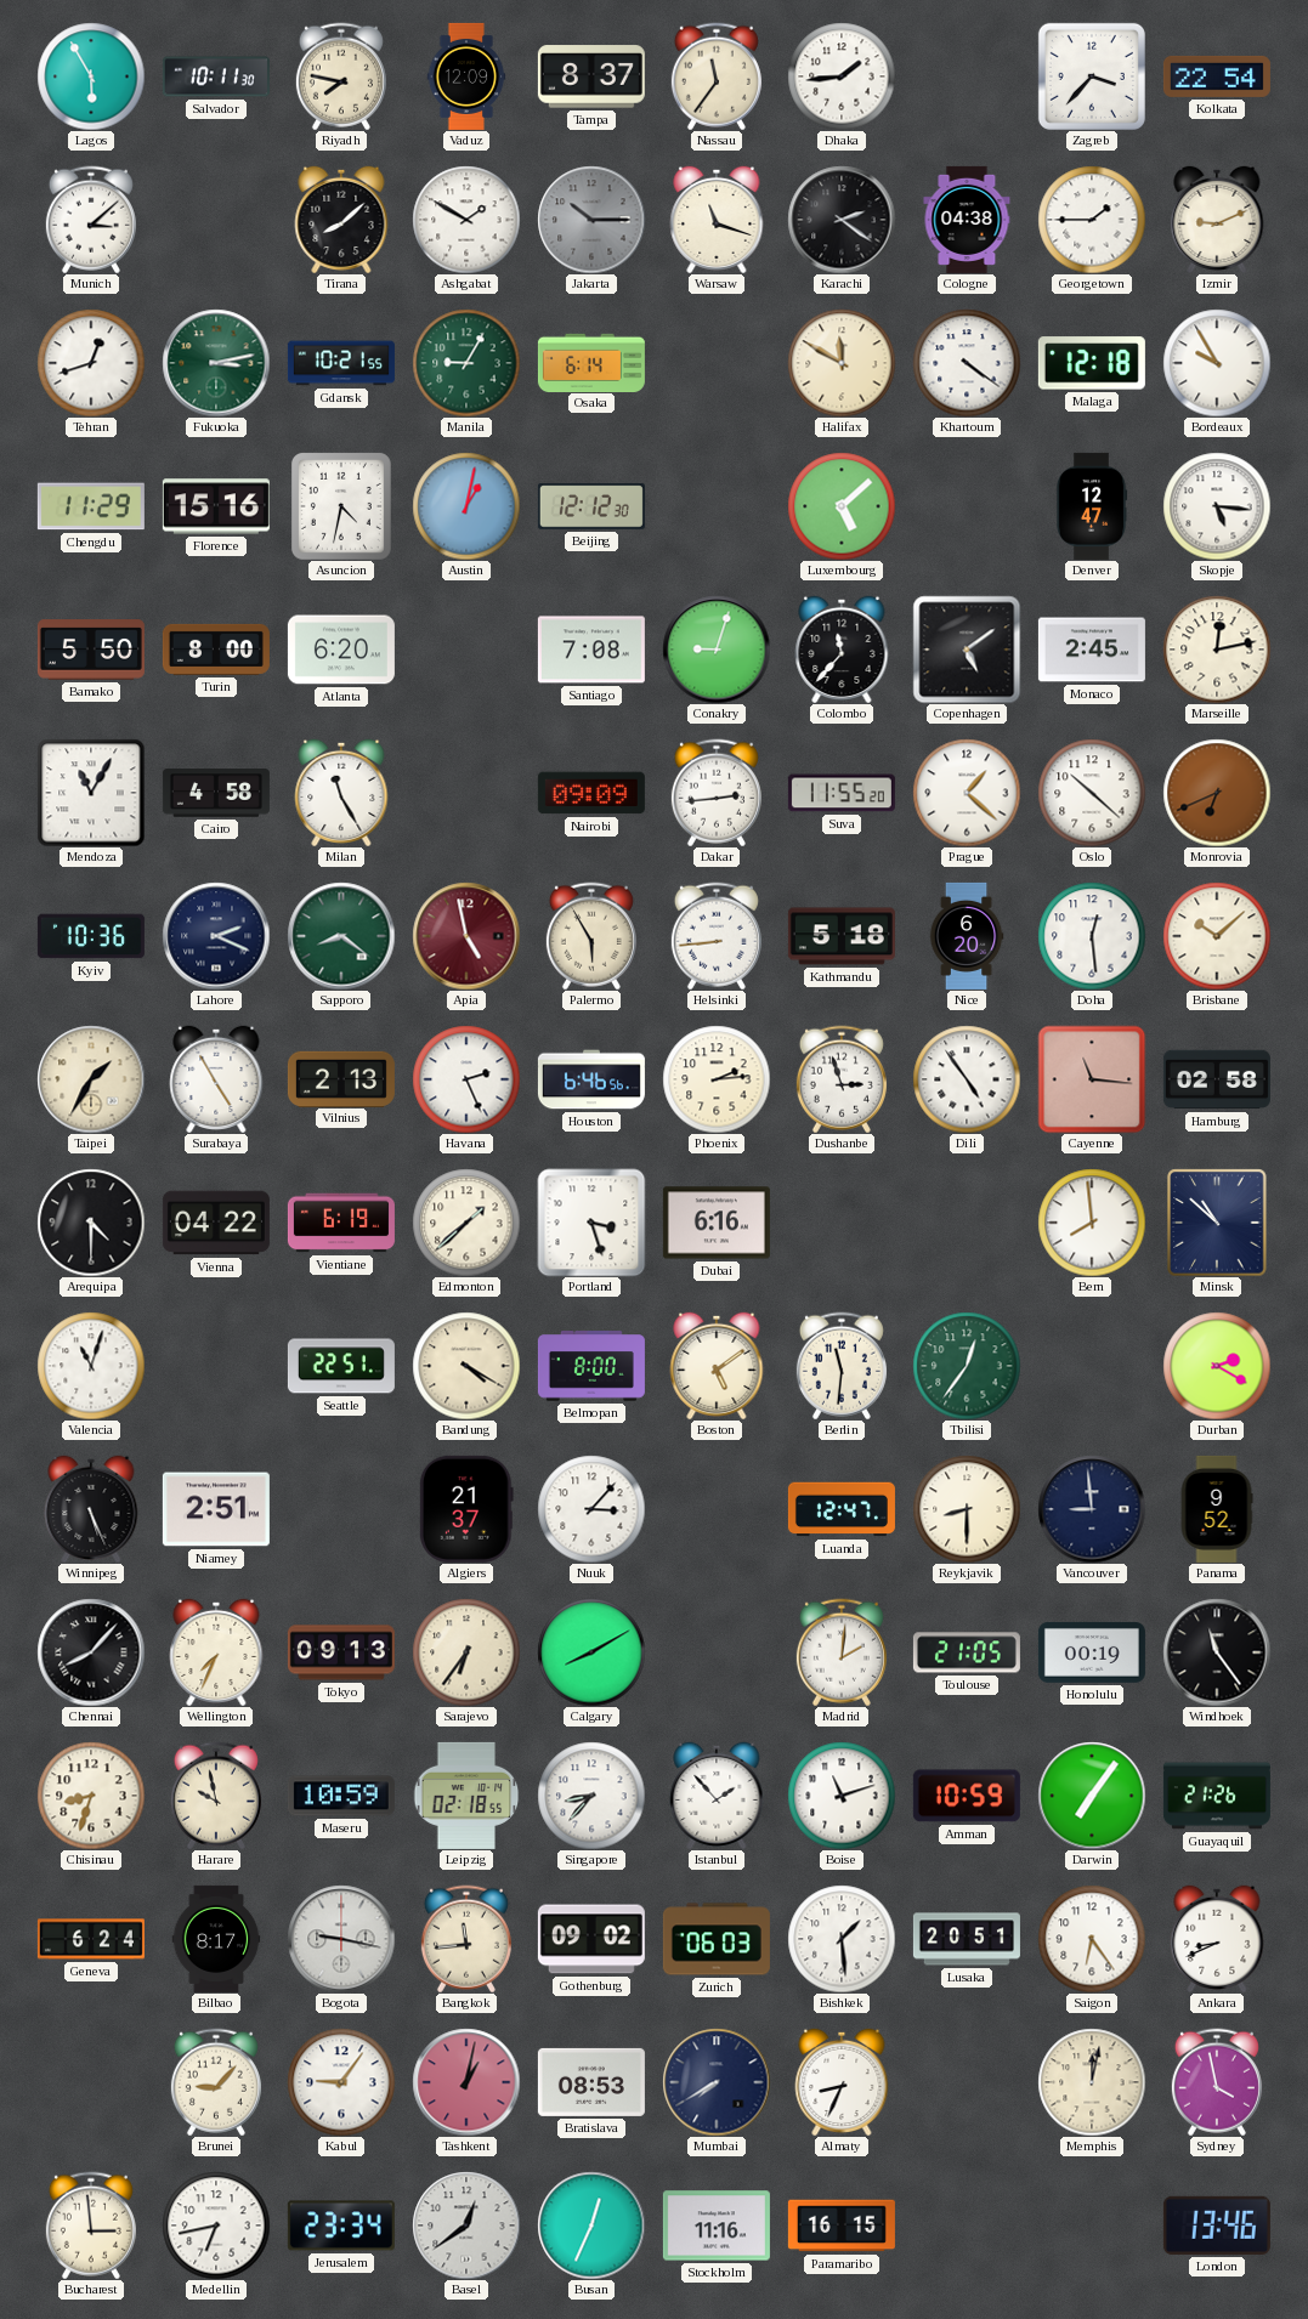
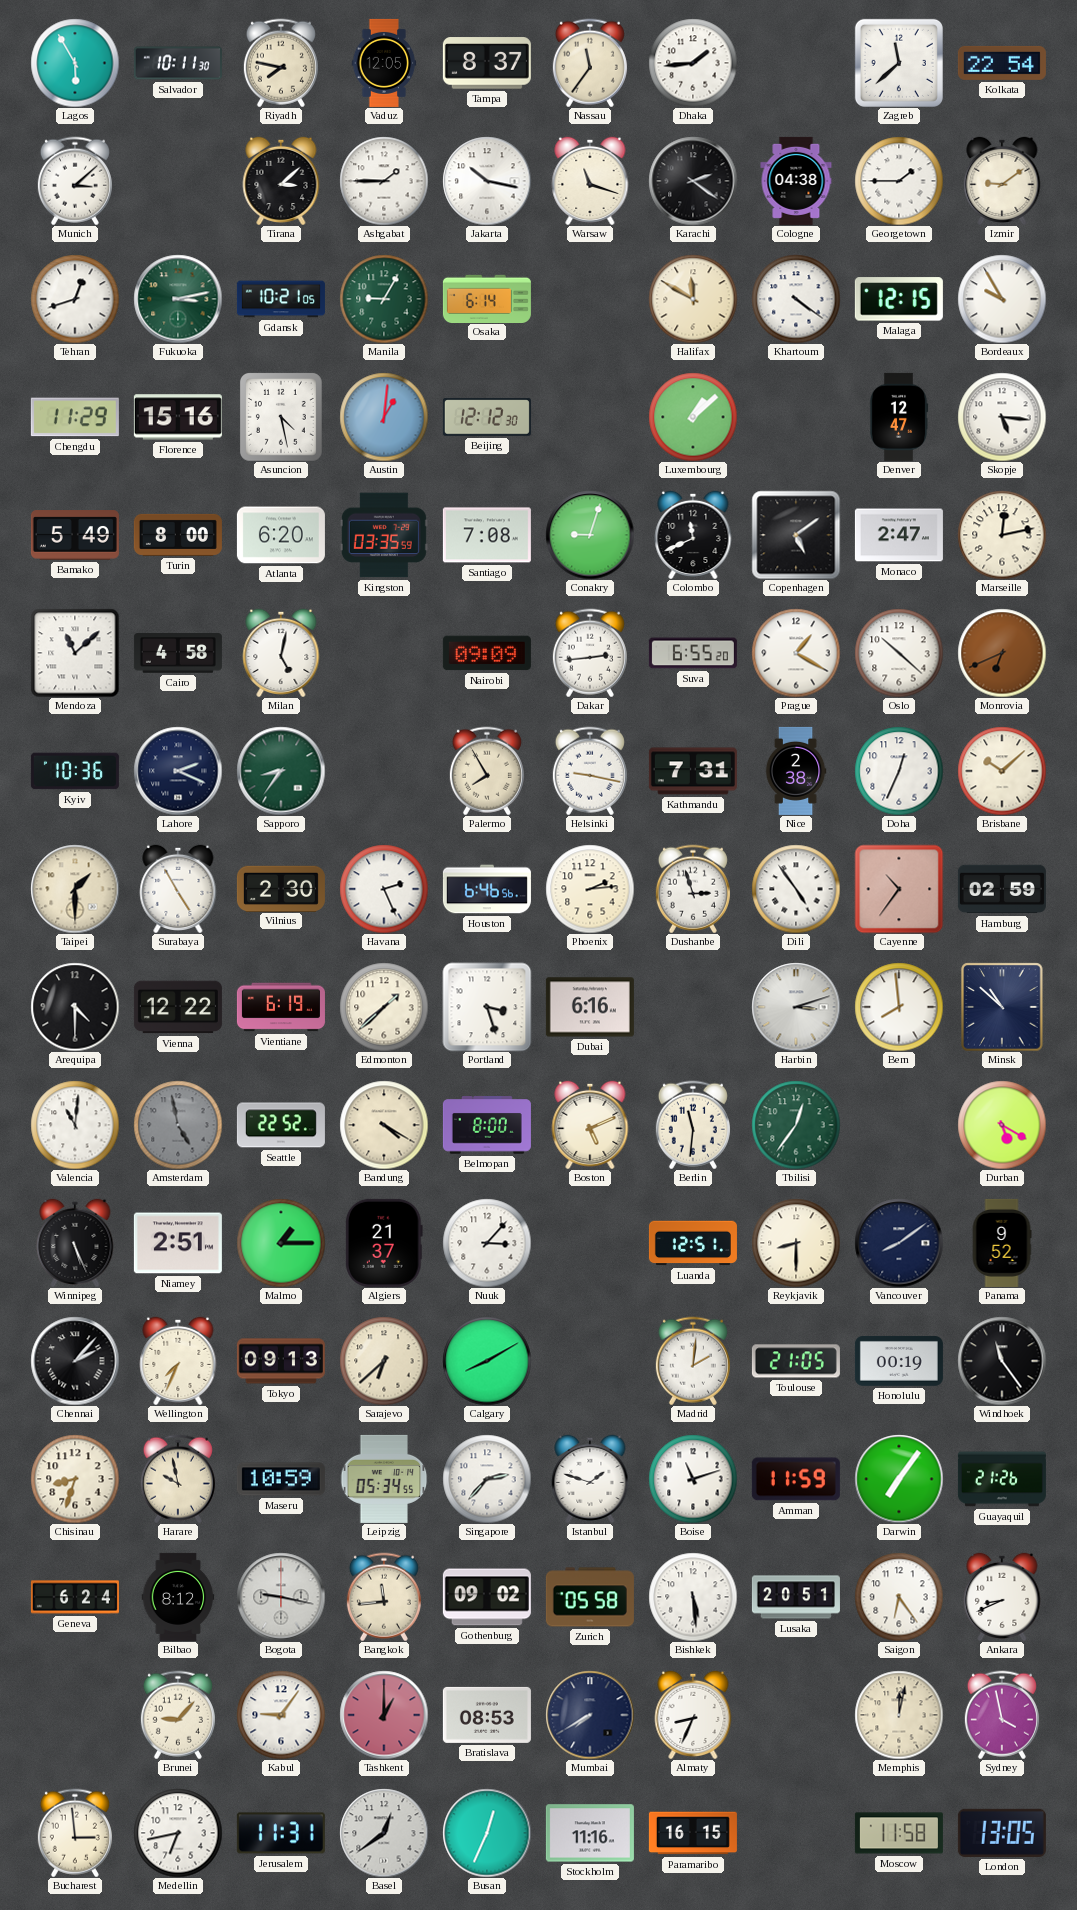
Vaduz: 12:09 -> 12:05
Zagreb: 3:37 -> 11:38
Tirana: 8:08 -> 3:08
Ashgabat: 1:50 -> 1:45
Jakarta: 10:15 -> 10:17
Jakarta dial: grey -> white
Izmir: 9:11 -> 9:09
Gdansk: 10:21:55 -> 10:21:05
Malaga: 12:18 -> 12:15
Asuncion: 4:32 -> 4:28
Austin: 1:02 -> 1:01
Luxembourg: 5:08 -> 1:08
Bamako: 5:50 -> 5:49
Kingston: none -> 03:35
Colombo: 11:37 -> 11:41
Monaco: 2:45 -> 2:47
Mendoza: 11:05 -> 11:08
Milan: 11:25 -> 5:02
Suva: 11:55 -> 6:55
Prague: 1:22 -> 1:20
Sapporo: 8:21 -> 8:36
Apia: 4:58 -> none
Palermo: 5:55 -> 7:55
Helsinki: 8:44 -> 9:17
Kathmandu: 5:18 -> 7:31
Nice: 6:20 -> 2:38
Doha: 12:29 -> 12:34
Taipei: 1:35 -> 1:30
Vilnius: 2:13 -> 2:30
Cayenne: 11:16 -> 10:36
Hamburg: 02:58 -> 02:59
Vienna: 04:22 -> 12:22
Harbin: none -> 3:12
Valencia: 11:03 -> 11:01
Amsterdam: none -> 4:58
Seattle: 22:51 -> 22:52
Boston: 5:09 -> 5:11
Durban: 2:20 -> 5:20
Malmo: none -> 1:15
Luanda: 12:47 -> 12:51
Vancouver: 8:59 -> 8:09
Chennai: 8:07 -> 2:07
Sarajevo: 6:36 -> 6:38
Leipzig: 02:18 -> 05:34
Singapore: 8:37 -> 2:37
Istanbul: 1:53 -> 1:48
Amman: 10:59 -> 11:59
Bilbao: 8:17 -> 8:12
Zurich: 06:03 -> 05:58
Bishkek: 1:29 -> 5:29
Tashkent: 1:02 -> 1:00
Jerusalem: 23:34 -> 11:31
Moscow: none -> 11:58
London: 13:46 -> 13:05
